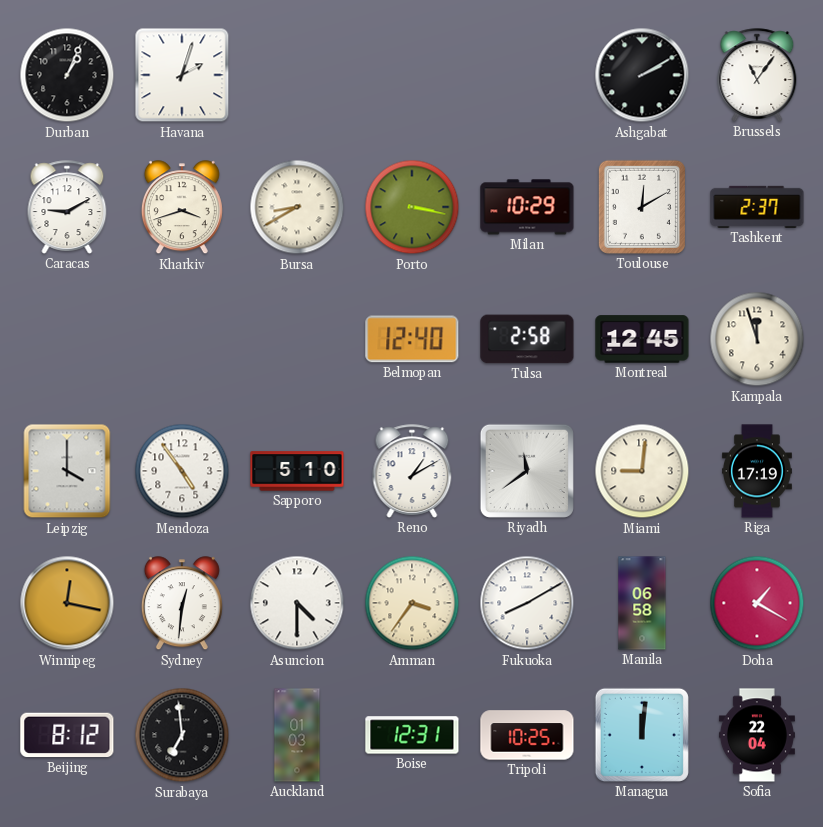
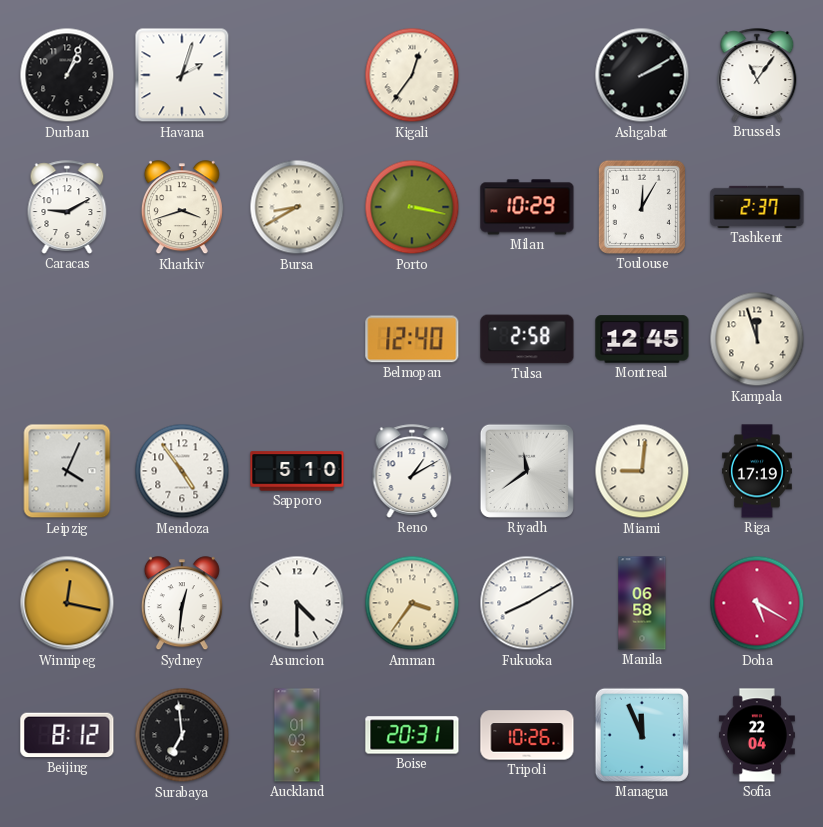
Kigali: none -> 12:36
Toulouse: 12:10 -> 12:05
Leipzig: 4:00 -> 4:04
Doha: 1:20 -> 5:20
Boise: 12:31 -> 20:31
Tripoli: 10:25 -> 10:26
Managua: 12:01 -> 11:56
